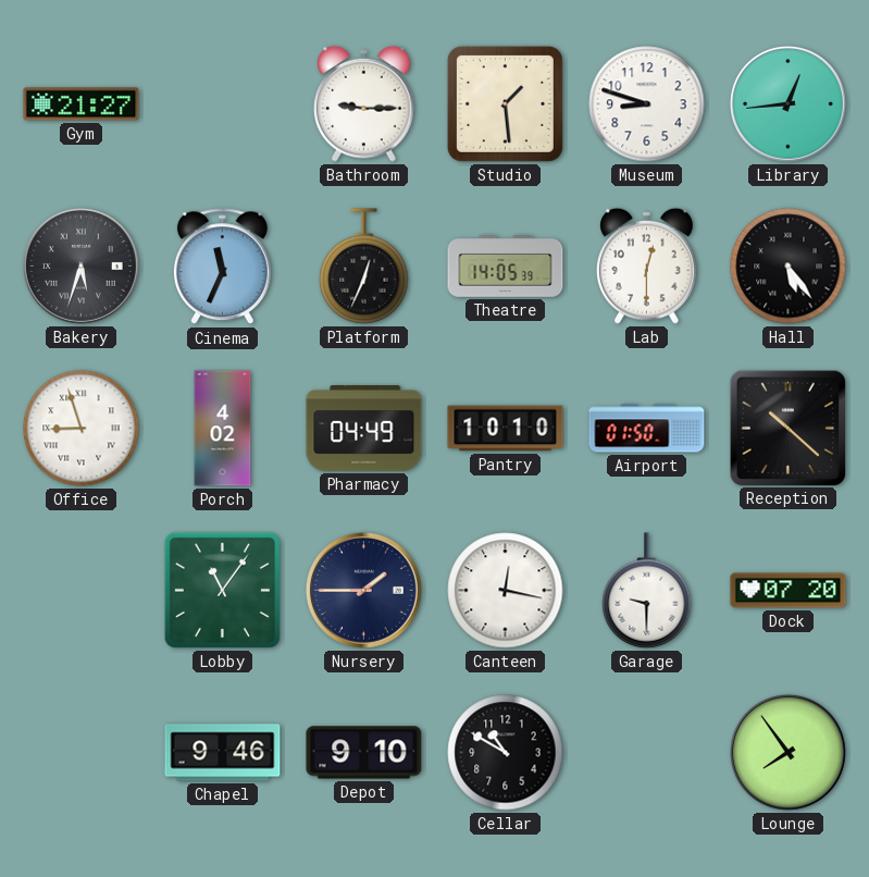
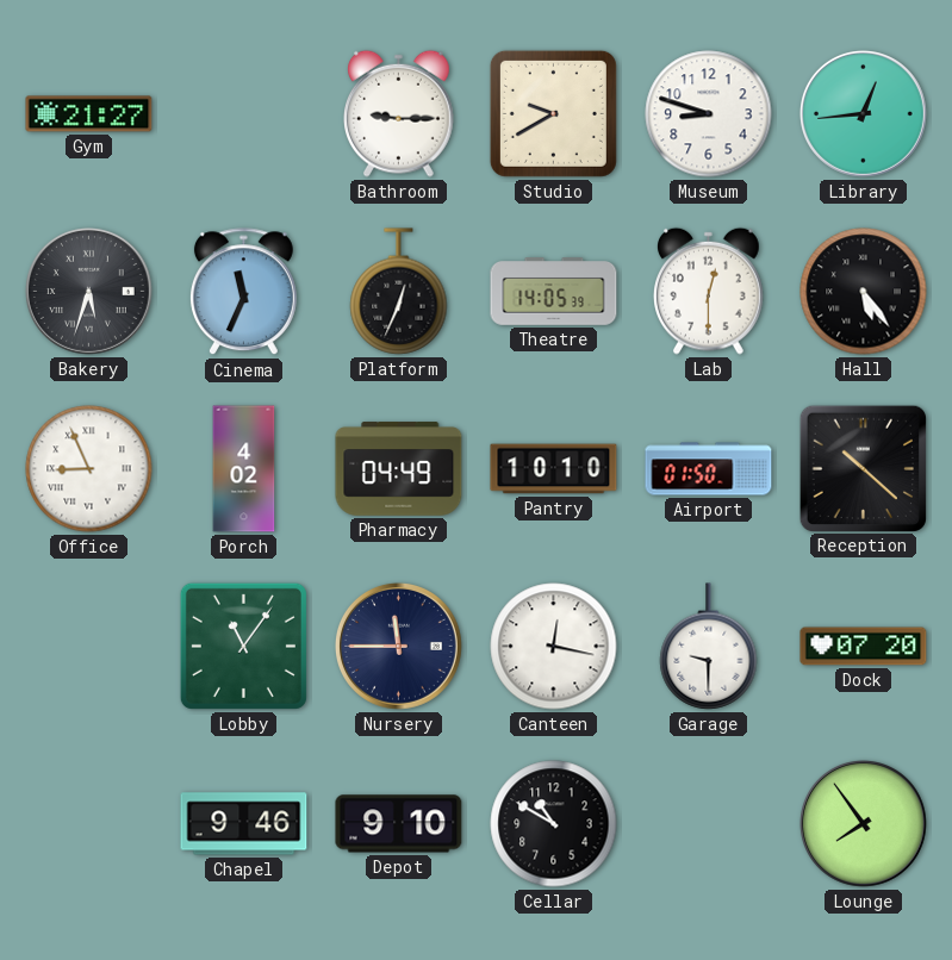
Studio: 1:29 -> 9:40
Office: 8:57 -> 8:56
Nursery: 1:45 -> 11:45
